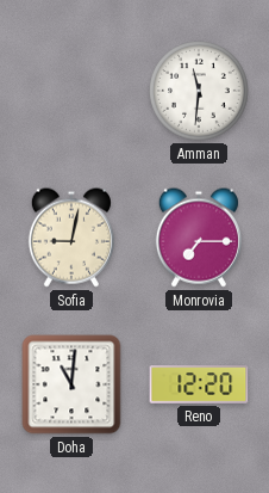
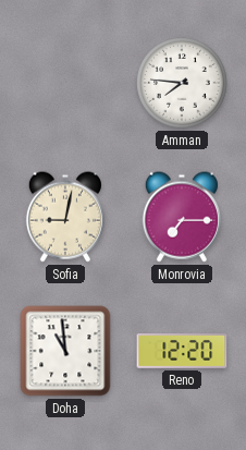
Amman: 11:31 -> 7:46
Doha: 11:01 -> 10:59
